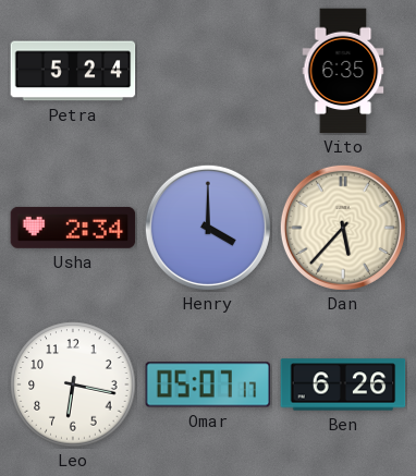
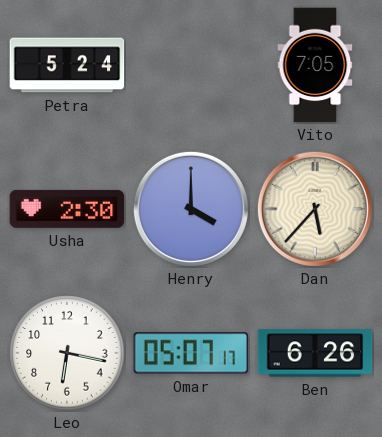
Vito: 6:35 -> 7:05
Usha: 2:34 -> 2:30
